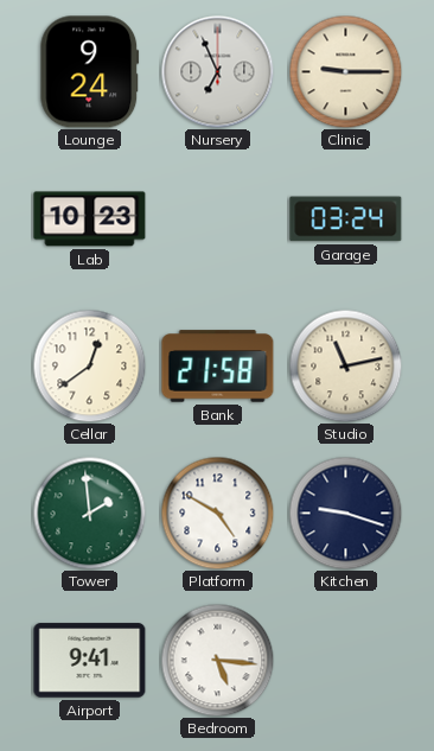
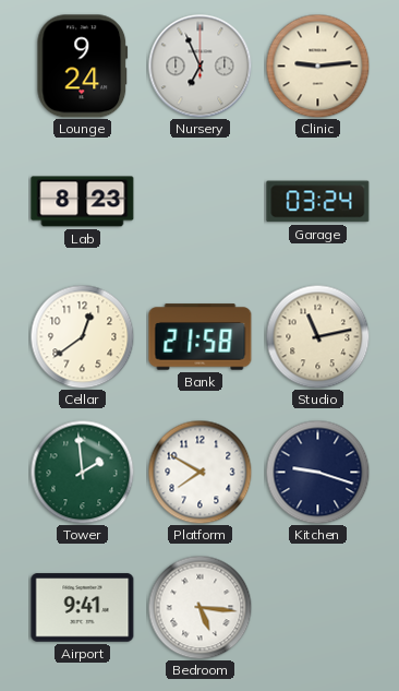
Clinic: 9:15 -> 9:14
Lab: 10:23 -> 8:23
Platform: 4:50 -> 7:50
